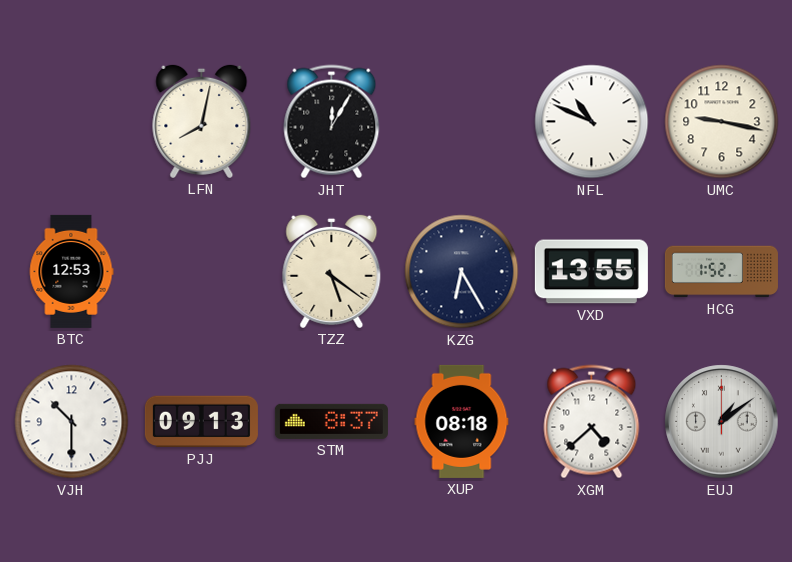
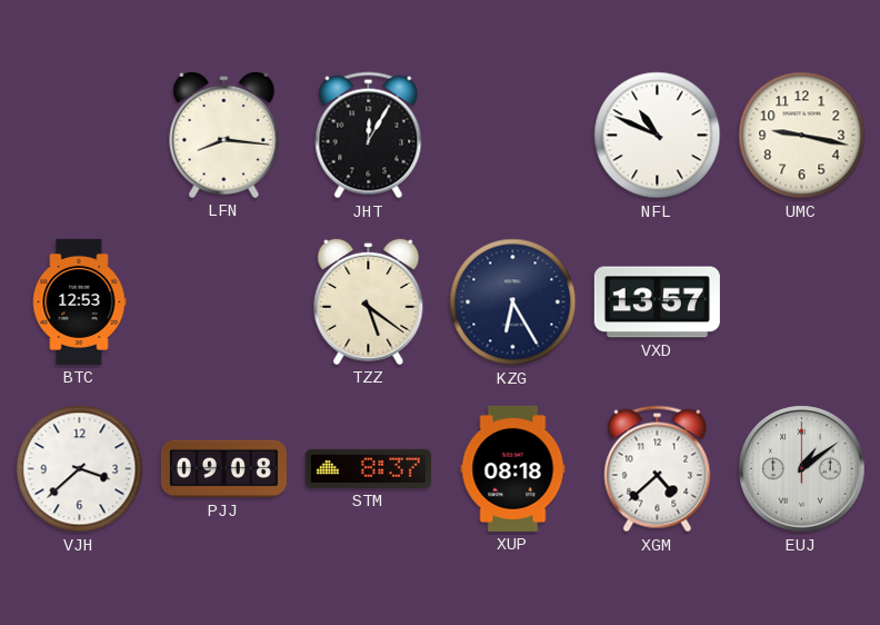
LFN: 8:02 -> 8:16
VXD: 13:55 -> 13:57
HCG: 1:52 -> none
VJH: 10:30 -> 3:38
PJJ: 09:13 -> 09:08
